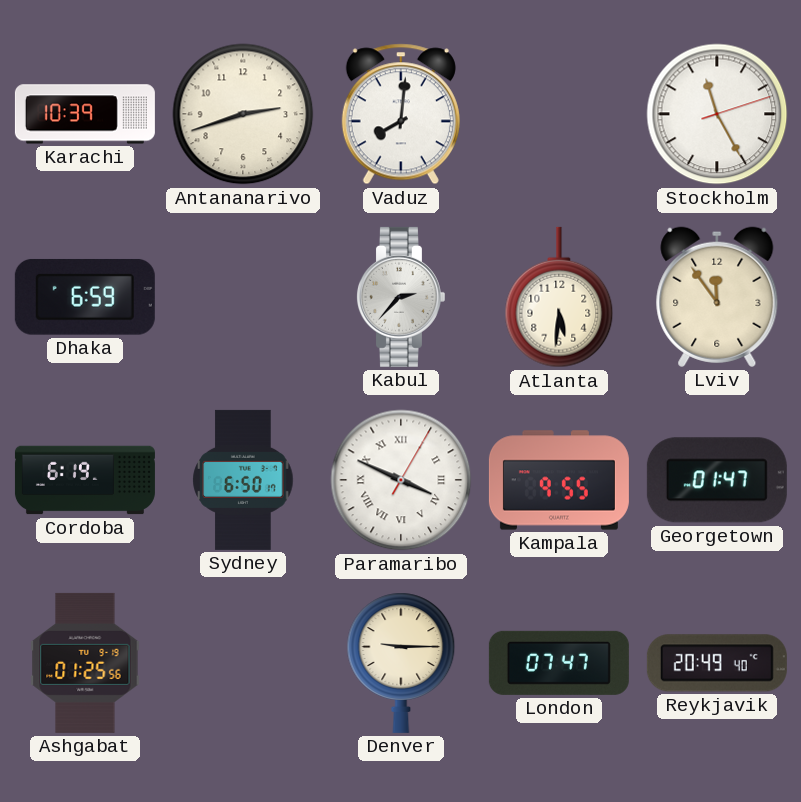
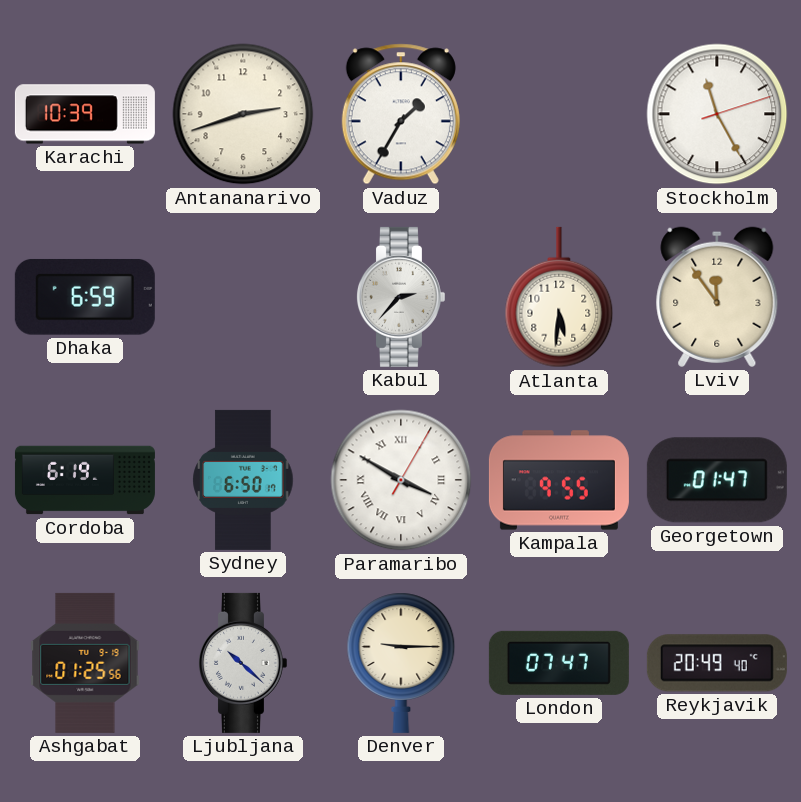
Vaduz: 8:01 -> 1:35
Paramaribo: 3:49 -> 3:50
Ljubljana: none -> 10:22
